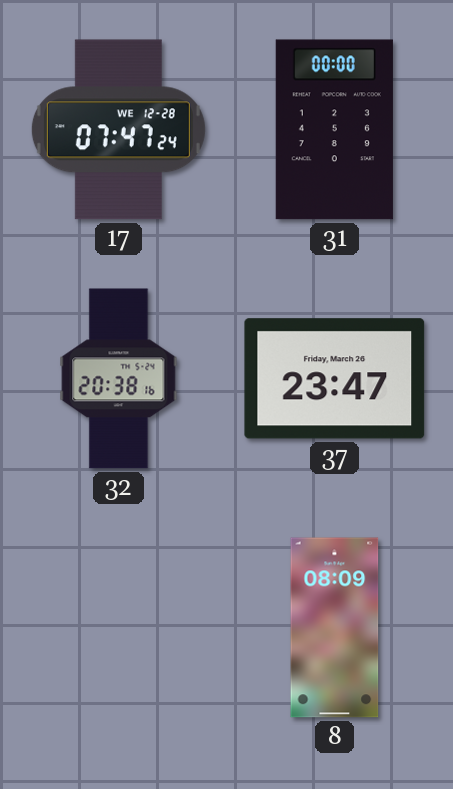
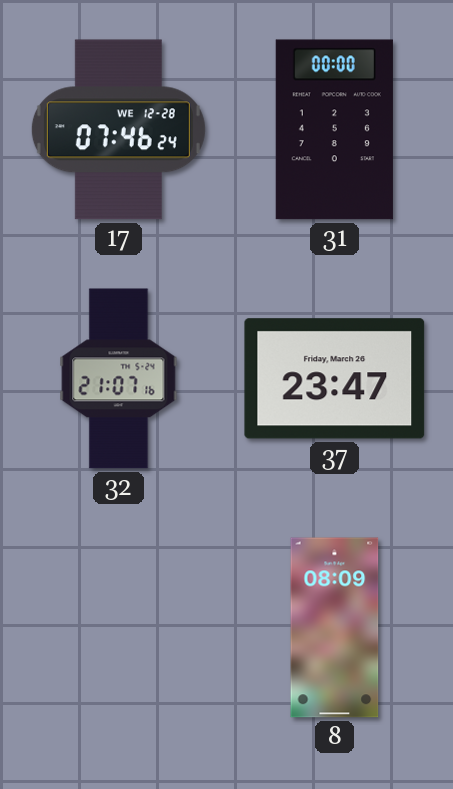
17: 07:47 -> 07:46
32: 20:38 -> 21:07
